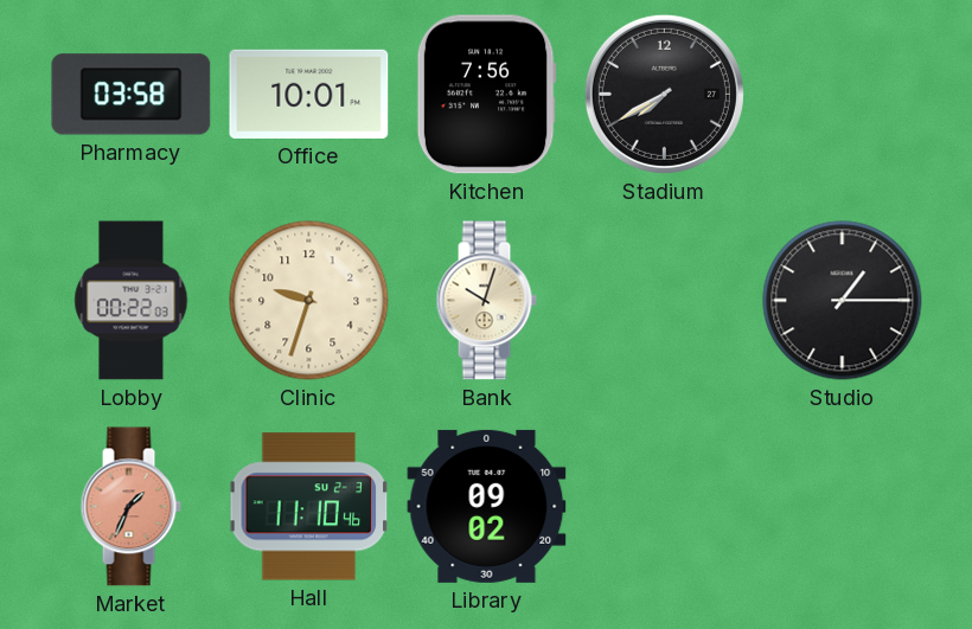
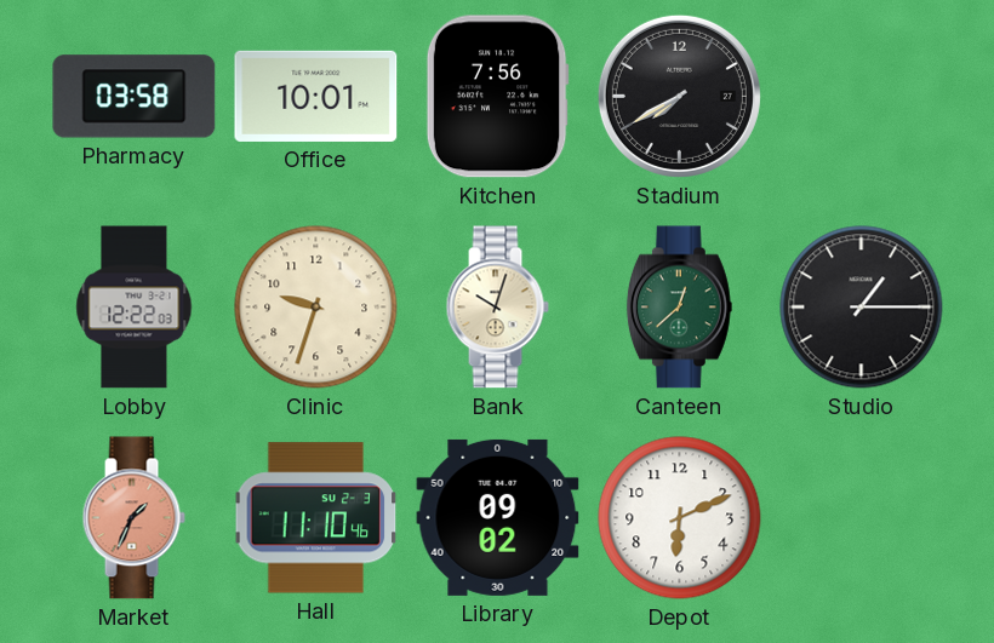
Lobby: 00:22 -> 12:22
Canteen: none -> 12:38
Depot: none -> 6:11
